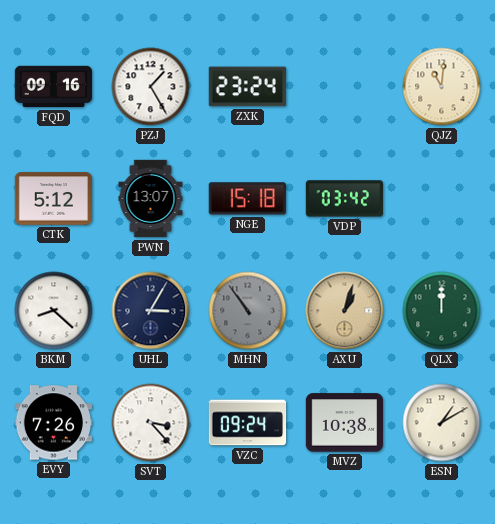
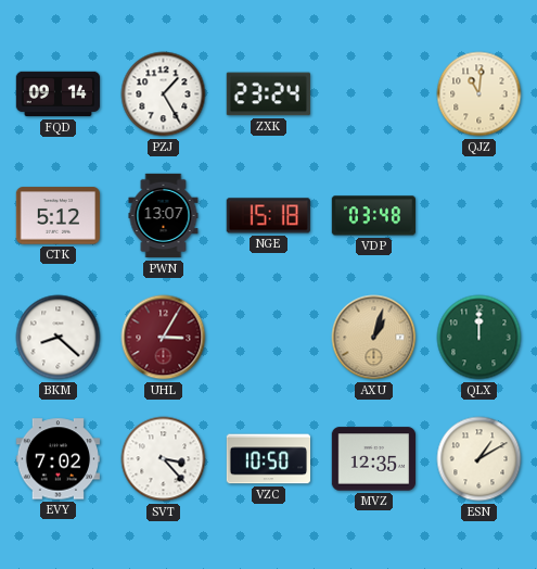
FQD: 09:16 -> 09:14
VDP: 03:42 -> 03:48
UHL dial: navy -> burgundy
MHN: 10:54 -> none
EVY: 7:26 -> 7:02
VZC: 09:24 -> 10:50
MVZ: 10:38 -> 12:35
